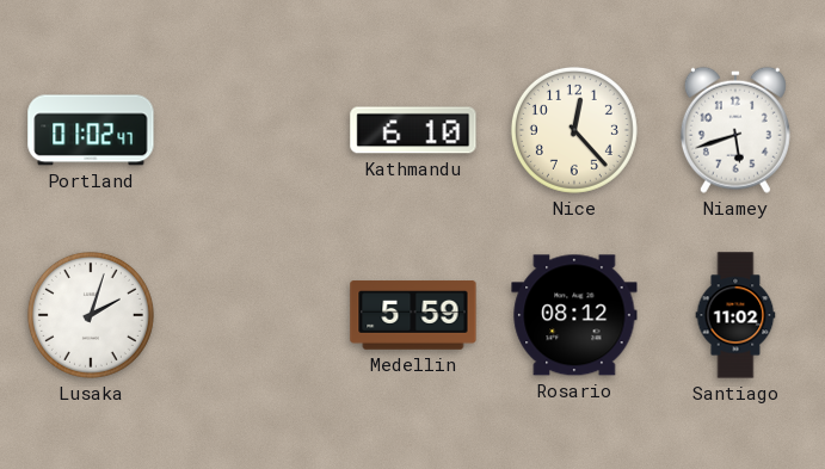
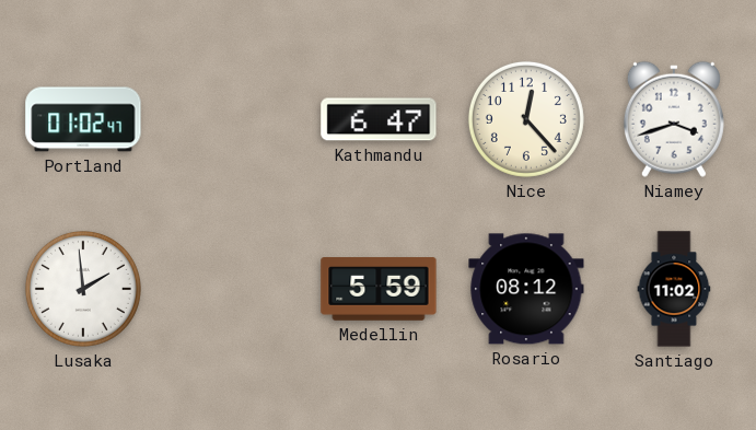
Kathmandu: 6:10 -> 6:47
Niamey: 5:42 -> 3:42
Lusaka: 2:03 -> 1:59
